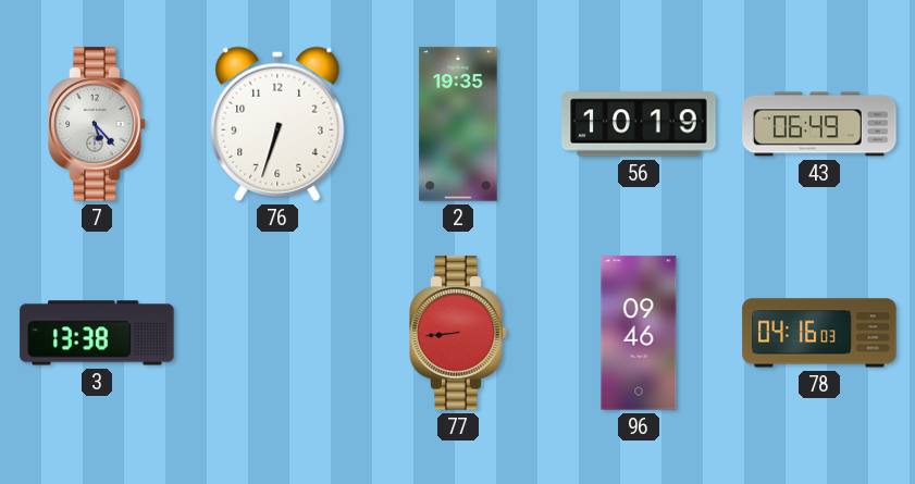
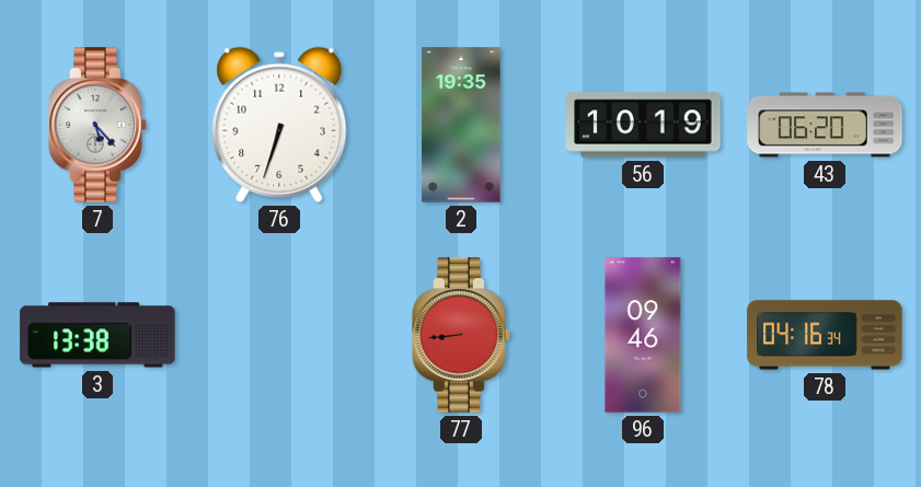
43: 06:49 -> 06:20
78: 04:16:03 -> 04:16:34
